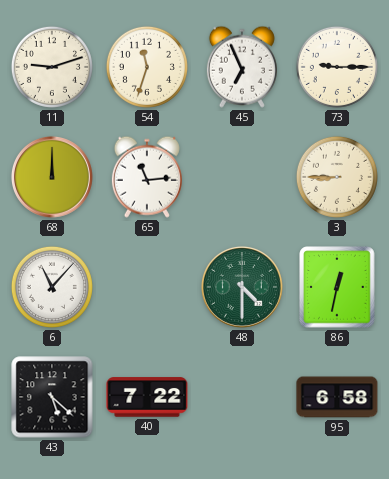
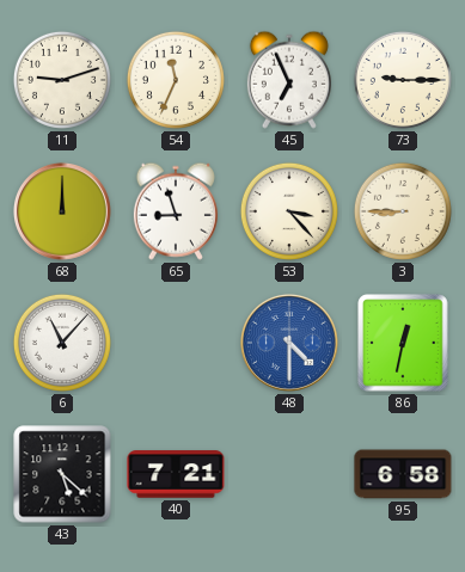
54: 11:33 -> 11:34
65: 11:14 -> 8:57
53: none -> 3:23
48 dial: green -> blue
40: 7:22 -> 7:21
